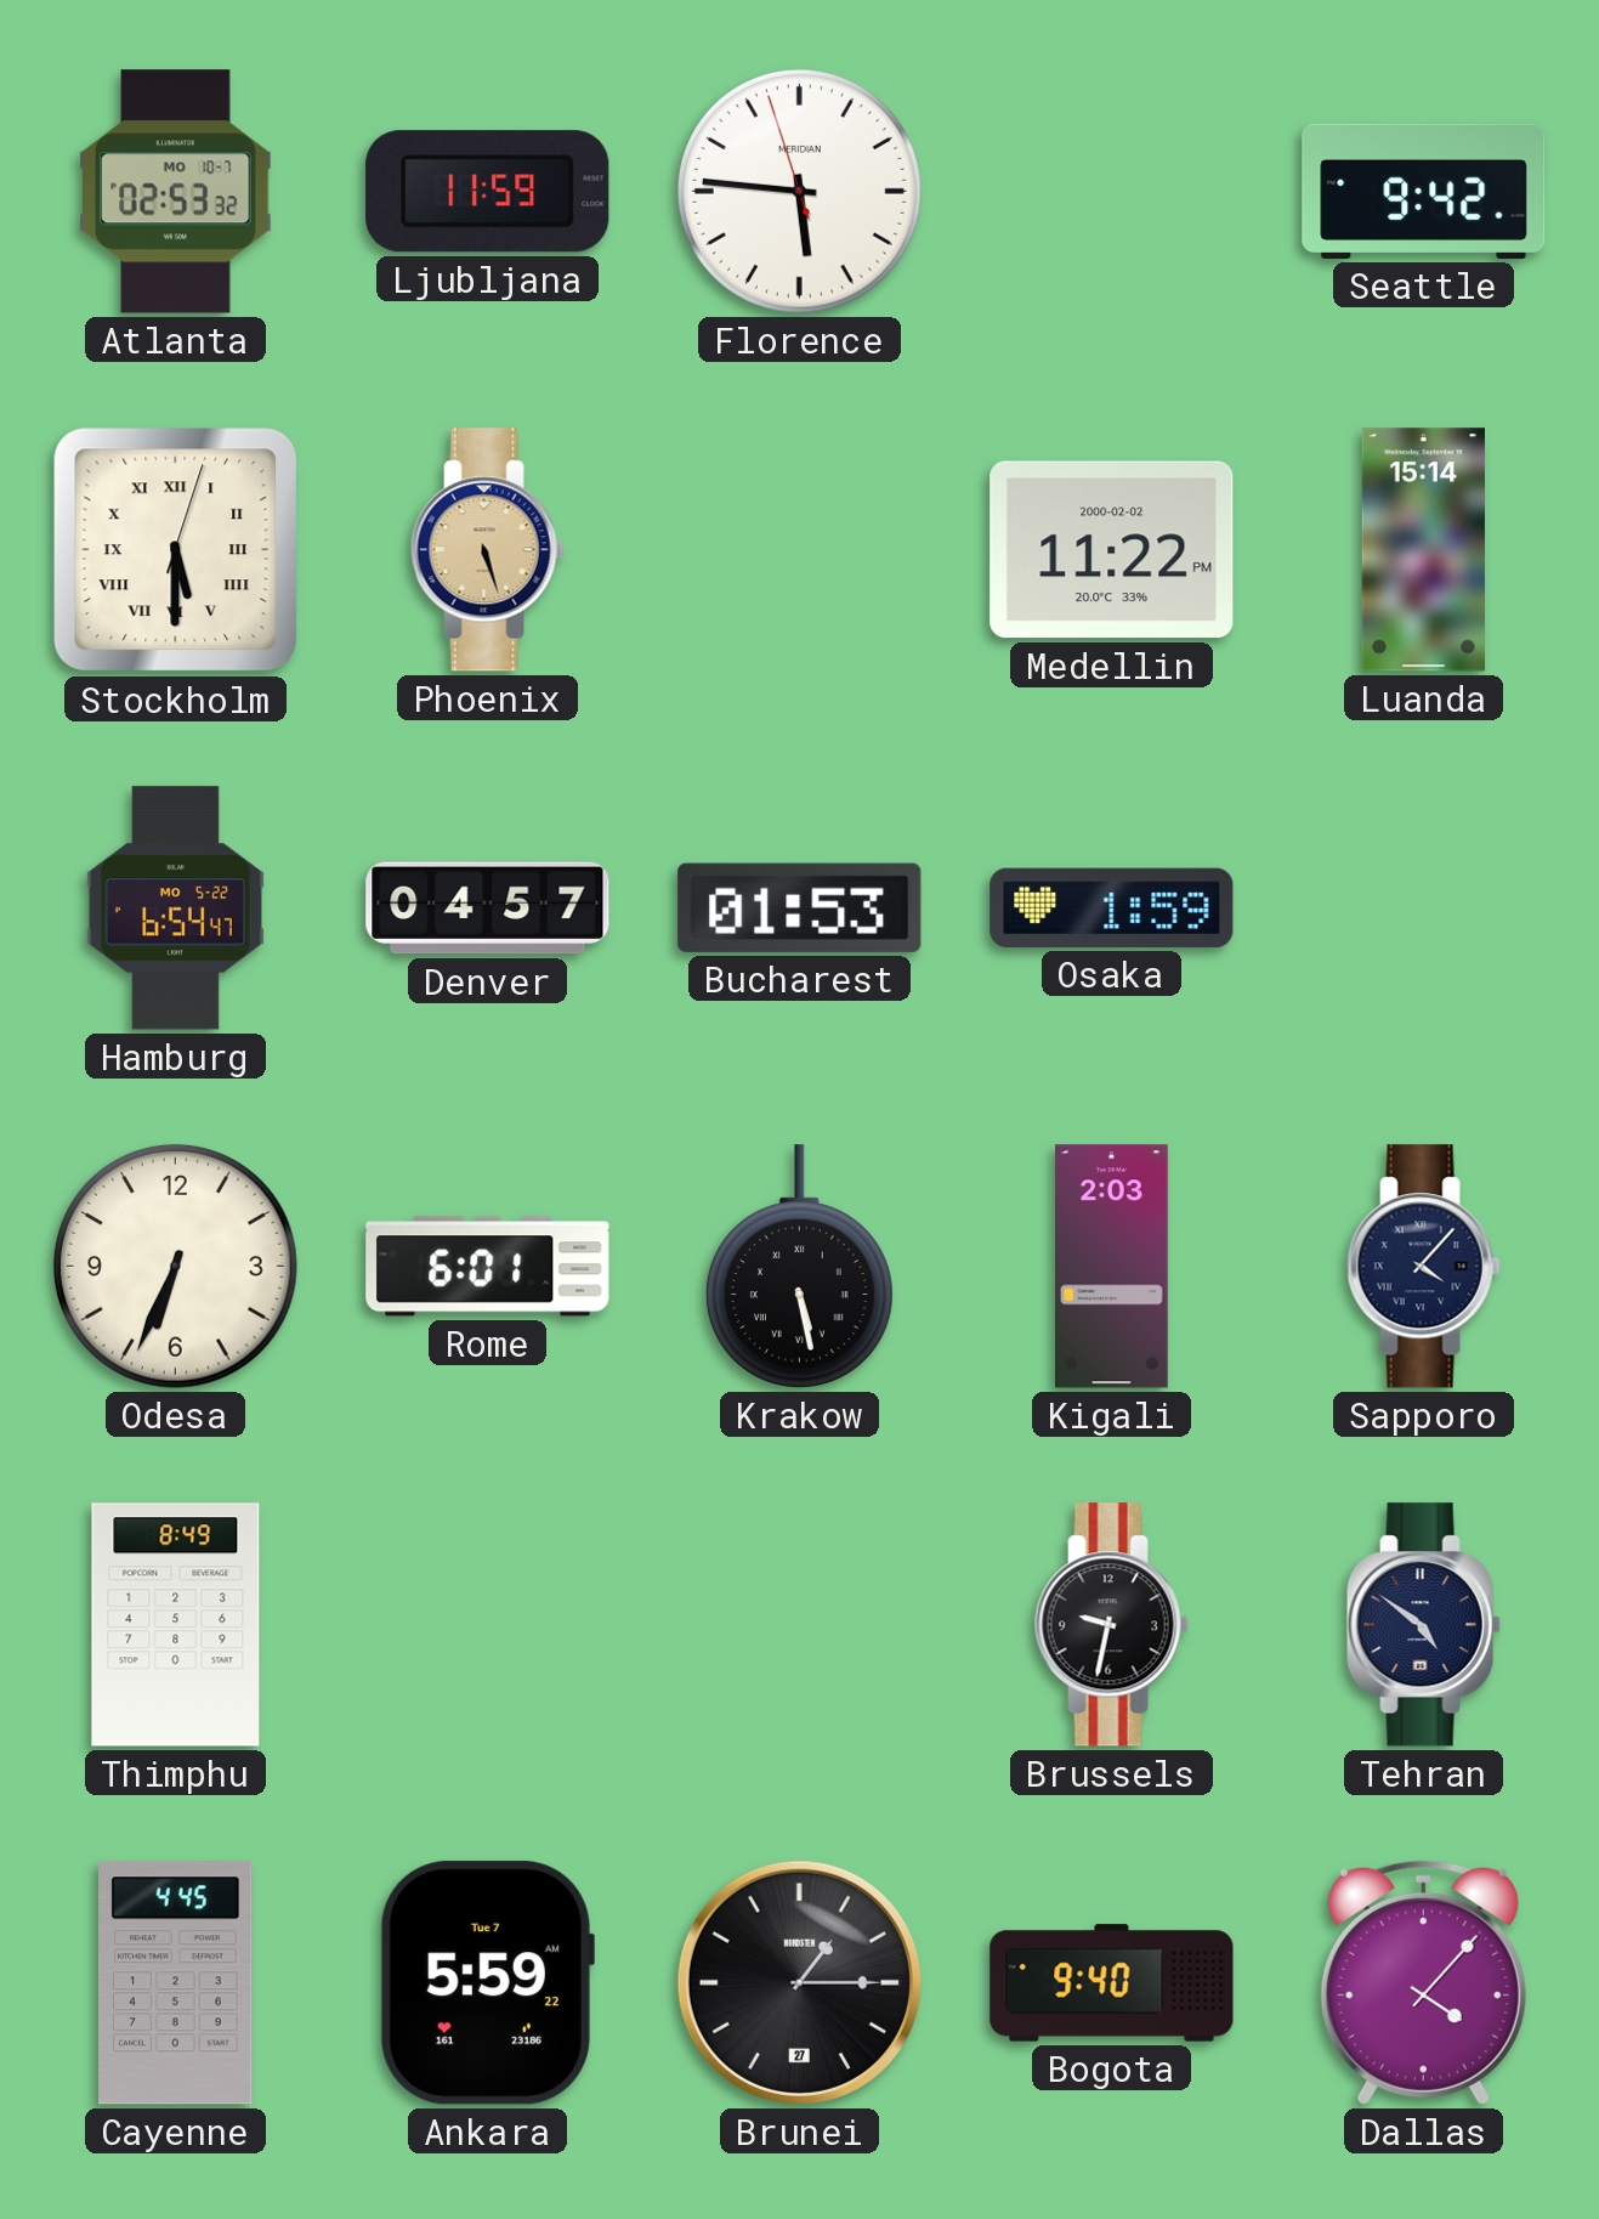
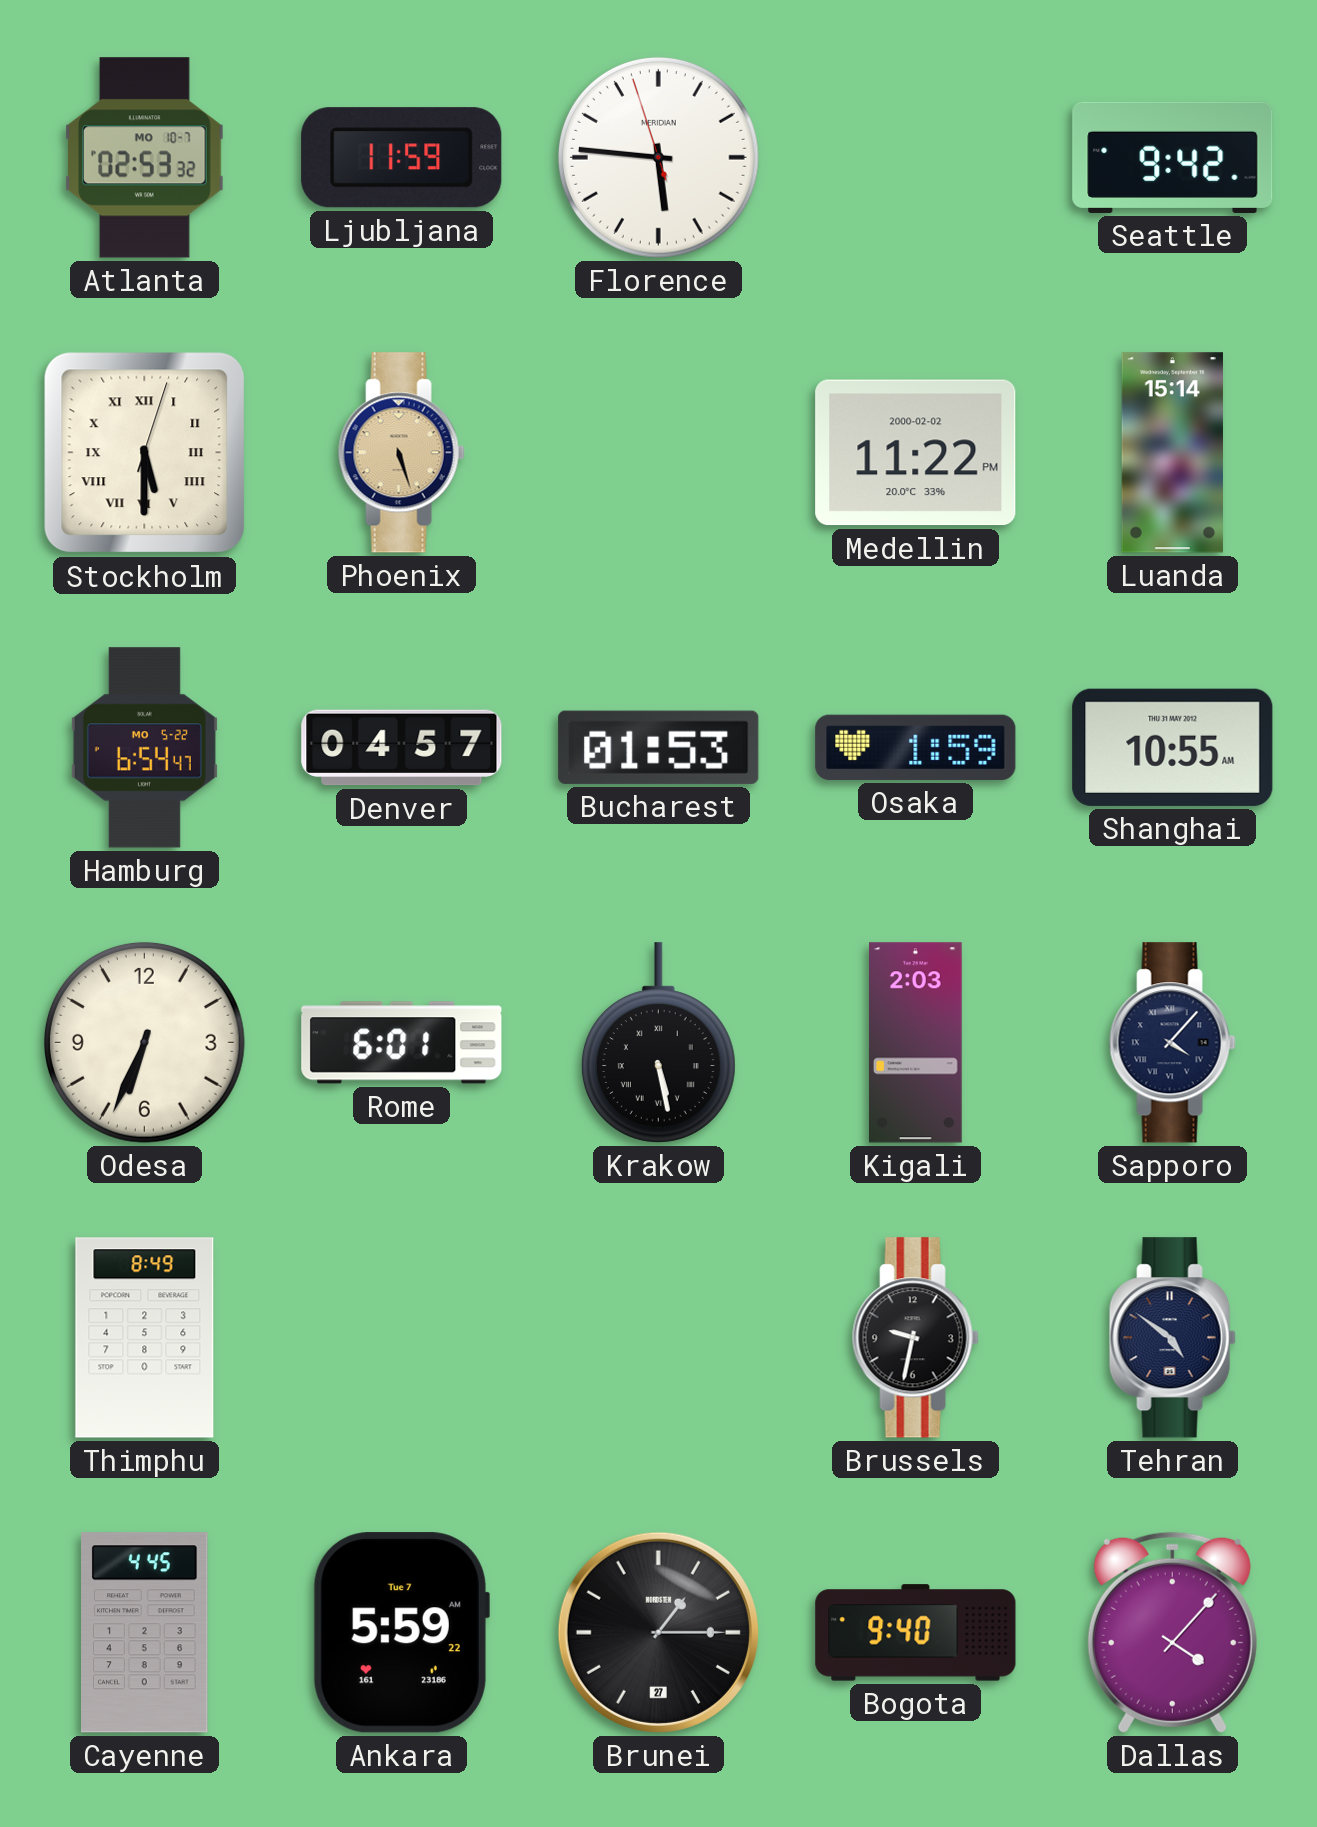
Shanghai: none -> 10:55
